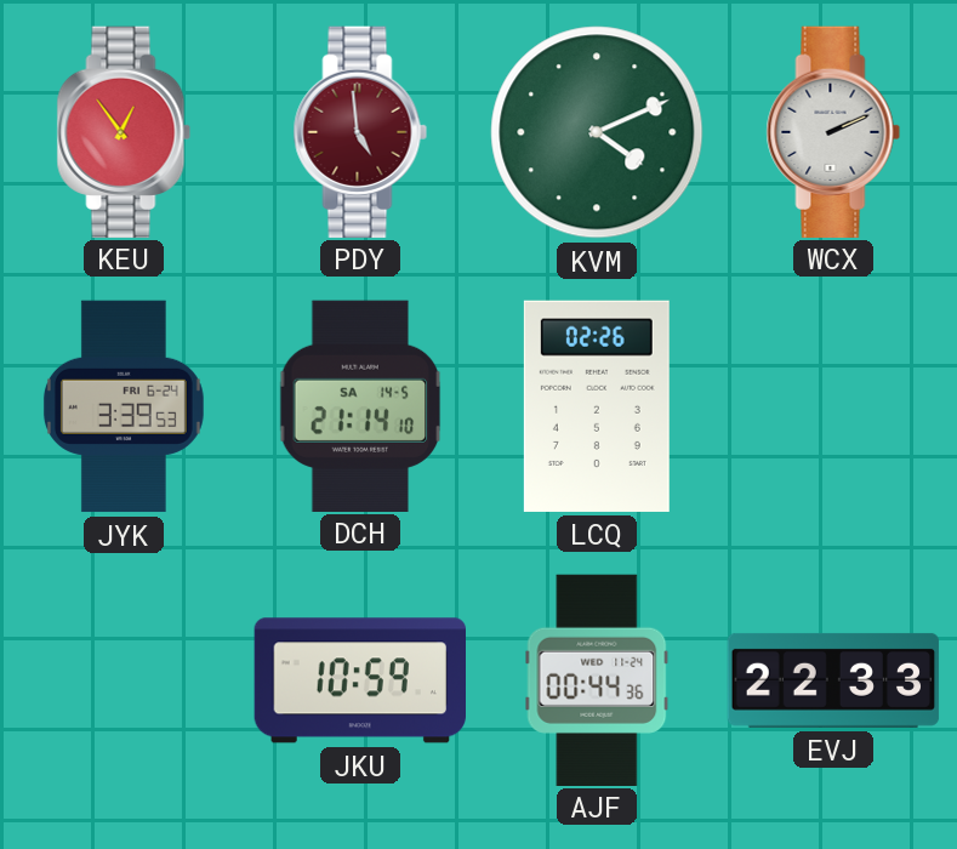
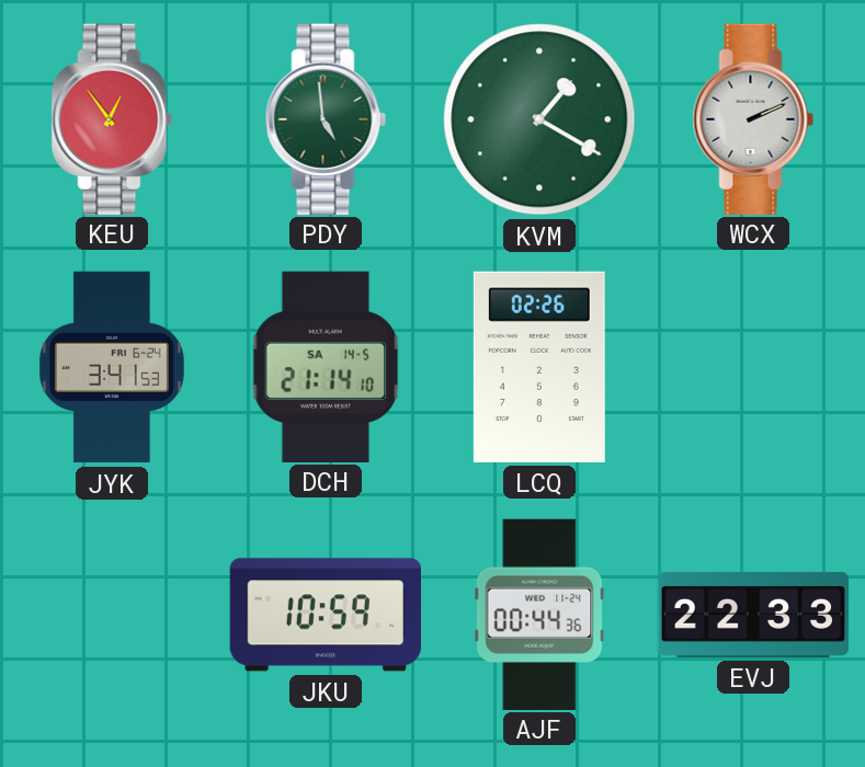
PDY dial: burgundy -> green
KVM: 4:11 -> 1:20
JYK: 3:39 -> 3:41
